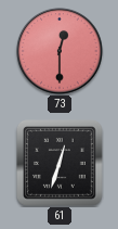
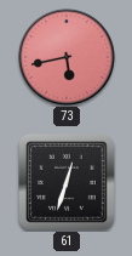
73: 12:30 -> 5:43
